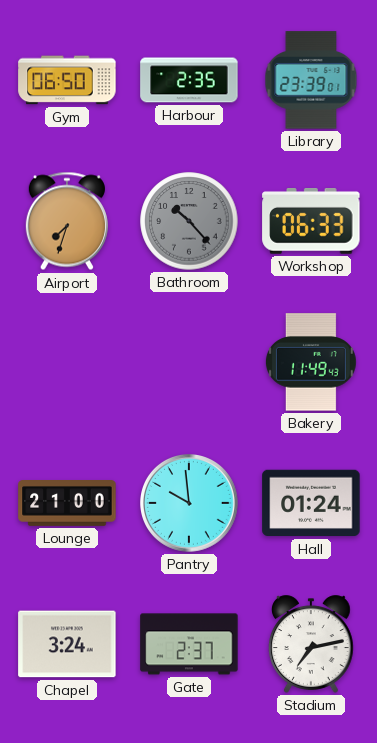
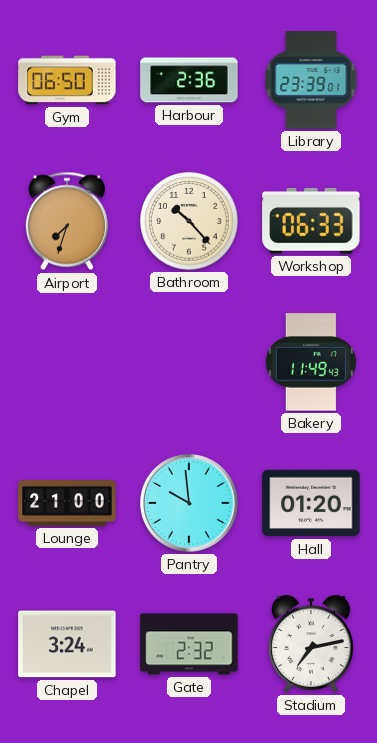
Harbour: 2:35 -> 2:36
Bathroom dial: grey -> cream
Hall: 01:24 -> 01:20
Gate: 2:37 -> 2:32
